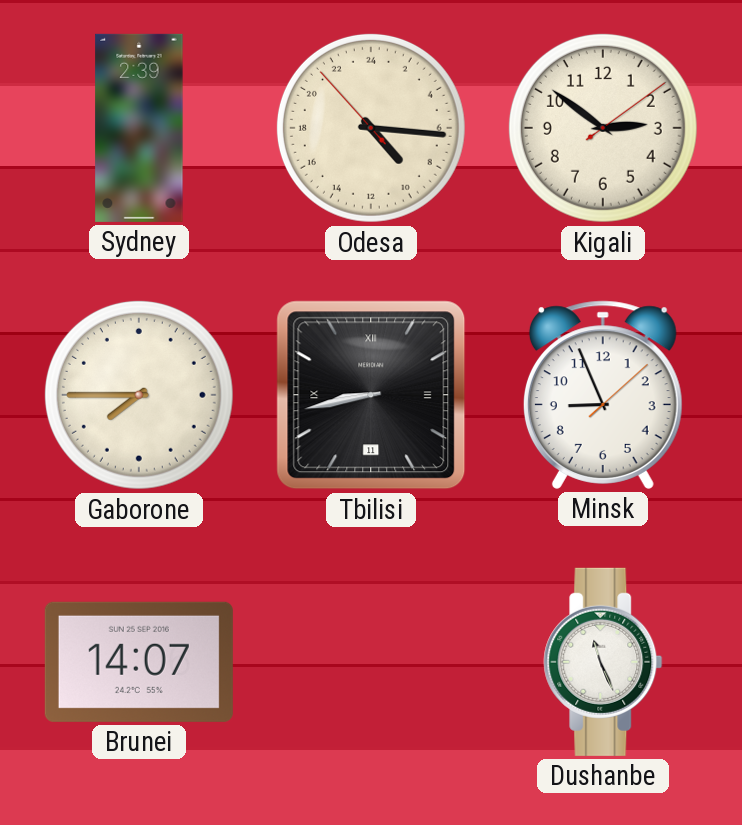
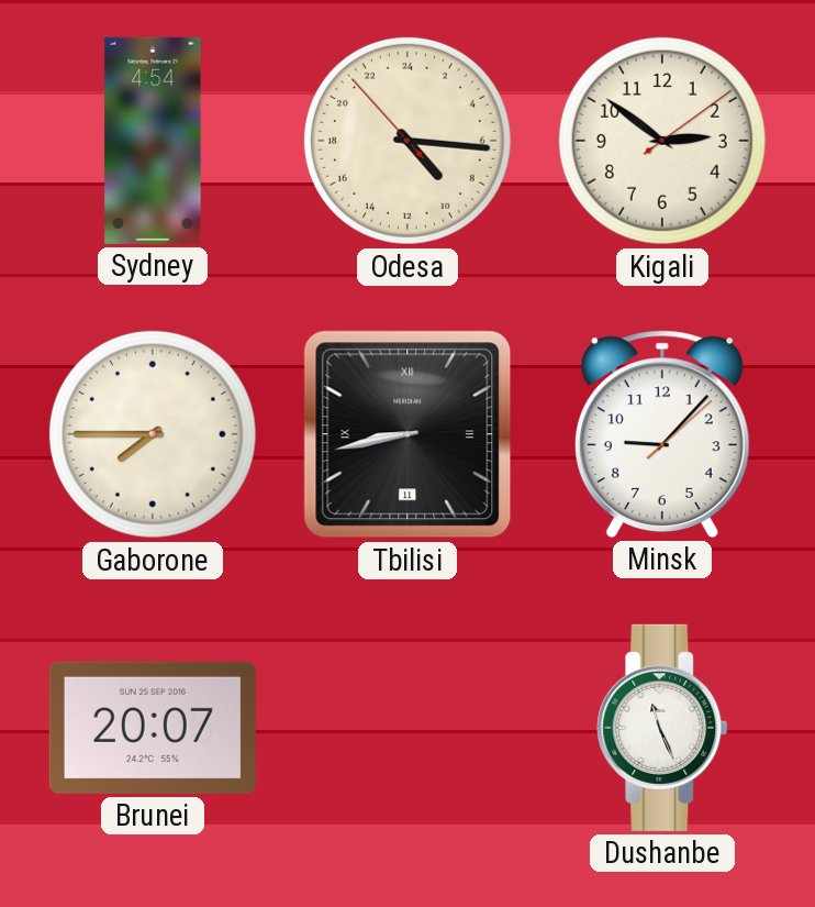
Sydney: 2:39 -> 4:54
Minsk: 8:56 -> 9:07
Brunei: 14:07 -> 20:07
